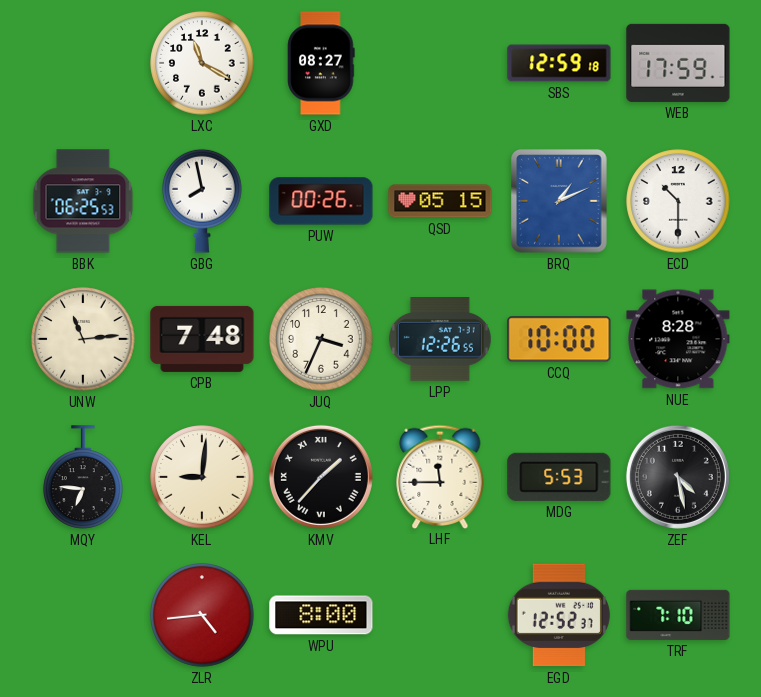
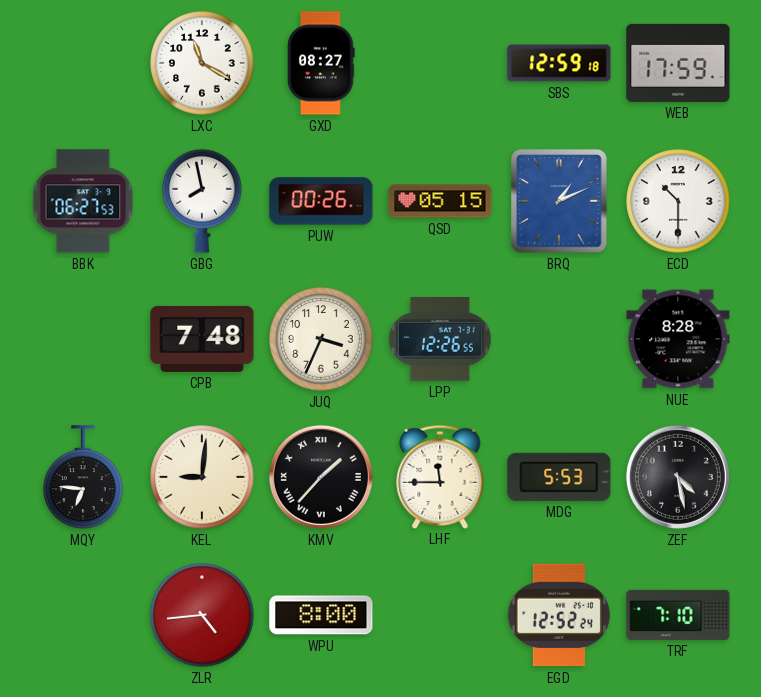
BBK: 06:25 -> 06:27
UNW: 11:14 -> none
CCQ: 10:00 -> none
EGD: 12:52:37 -> 12:52:24
